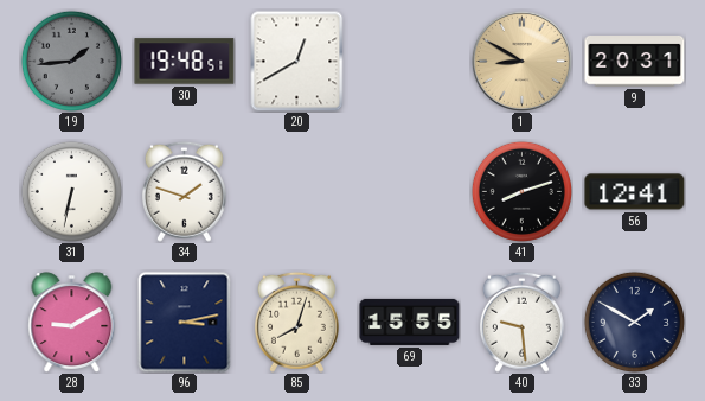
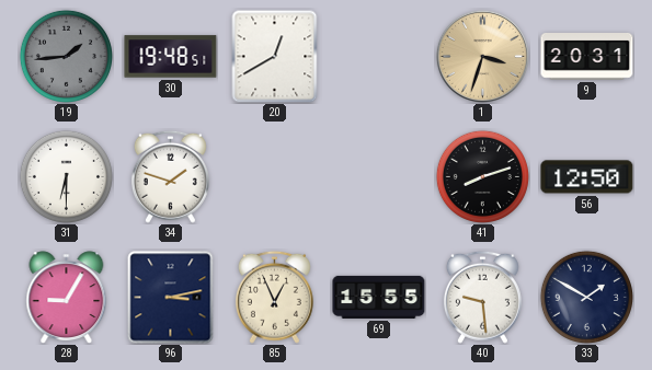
1: 8:50 -> 3:33
31: 6:32 -> 6:30
56: 12:41 -> 12:50
28: 9:10 -> 9:05
85: 8:03 -> 12:56
